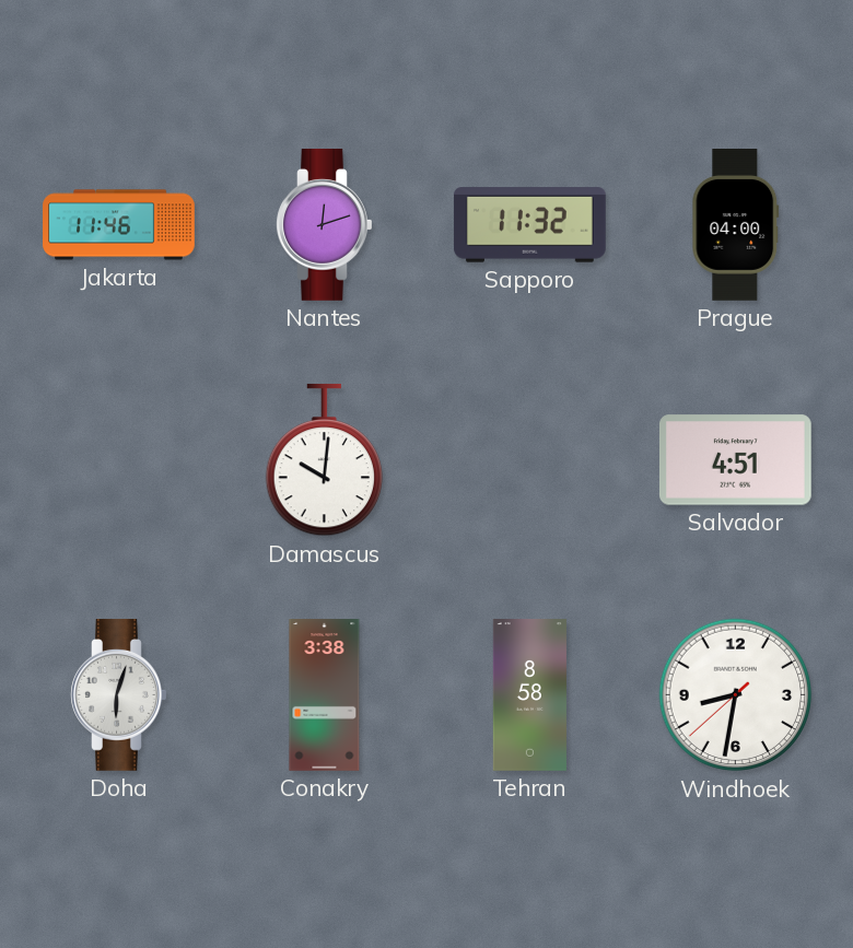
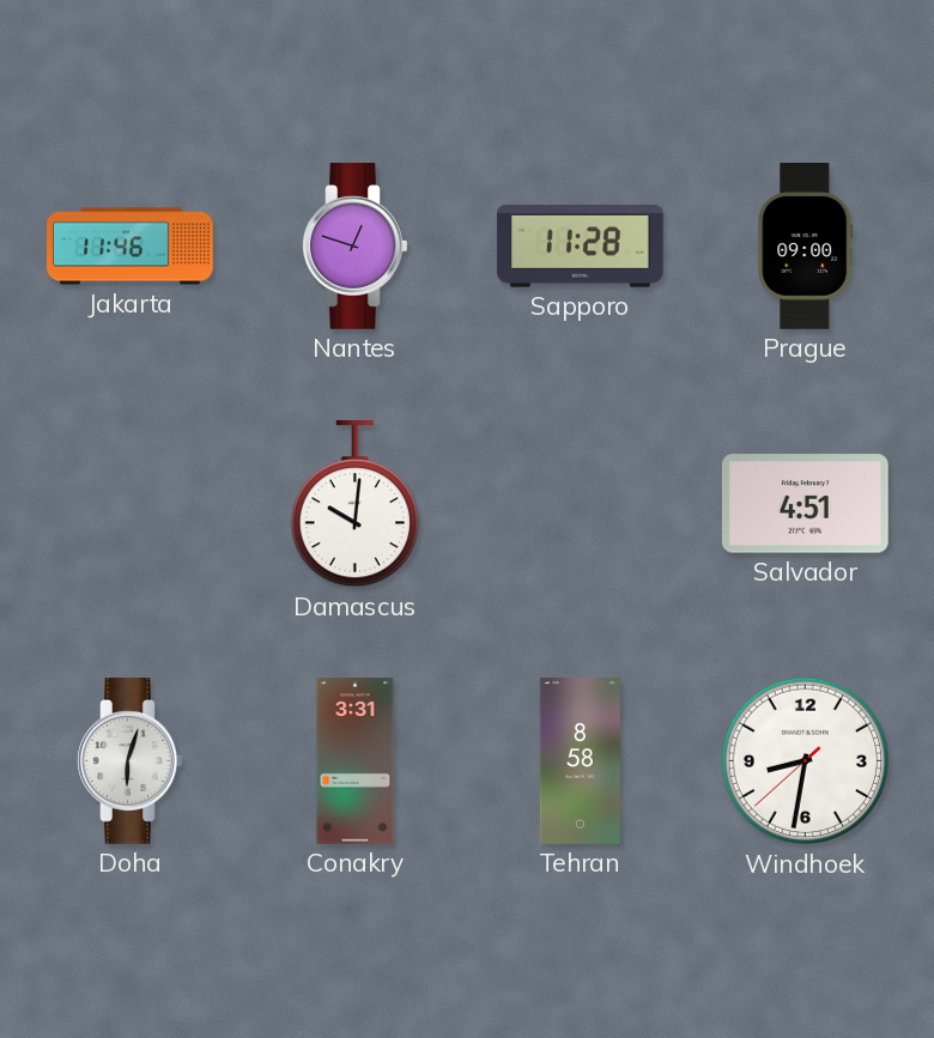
Nantes: 12:12 -> 12:48
Sapporo: 11:32 -> 11:28
Prague: 04:00 -> 09:00
Conakry: 3:38 -> 3:31
